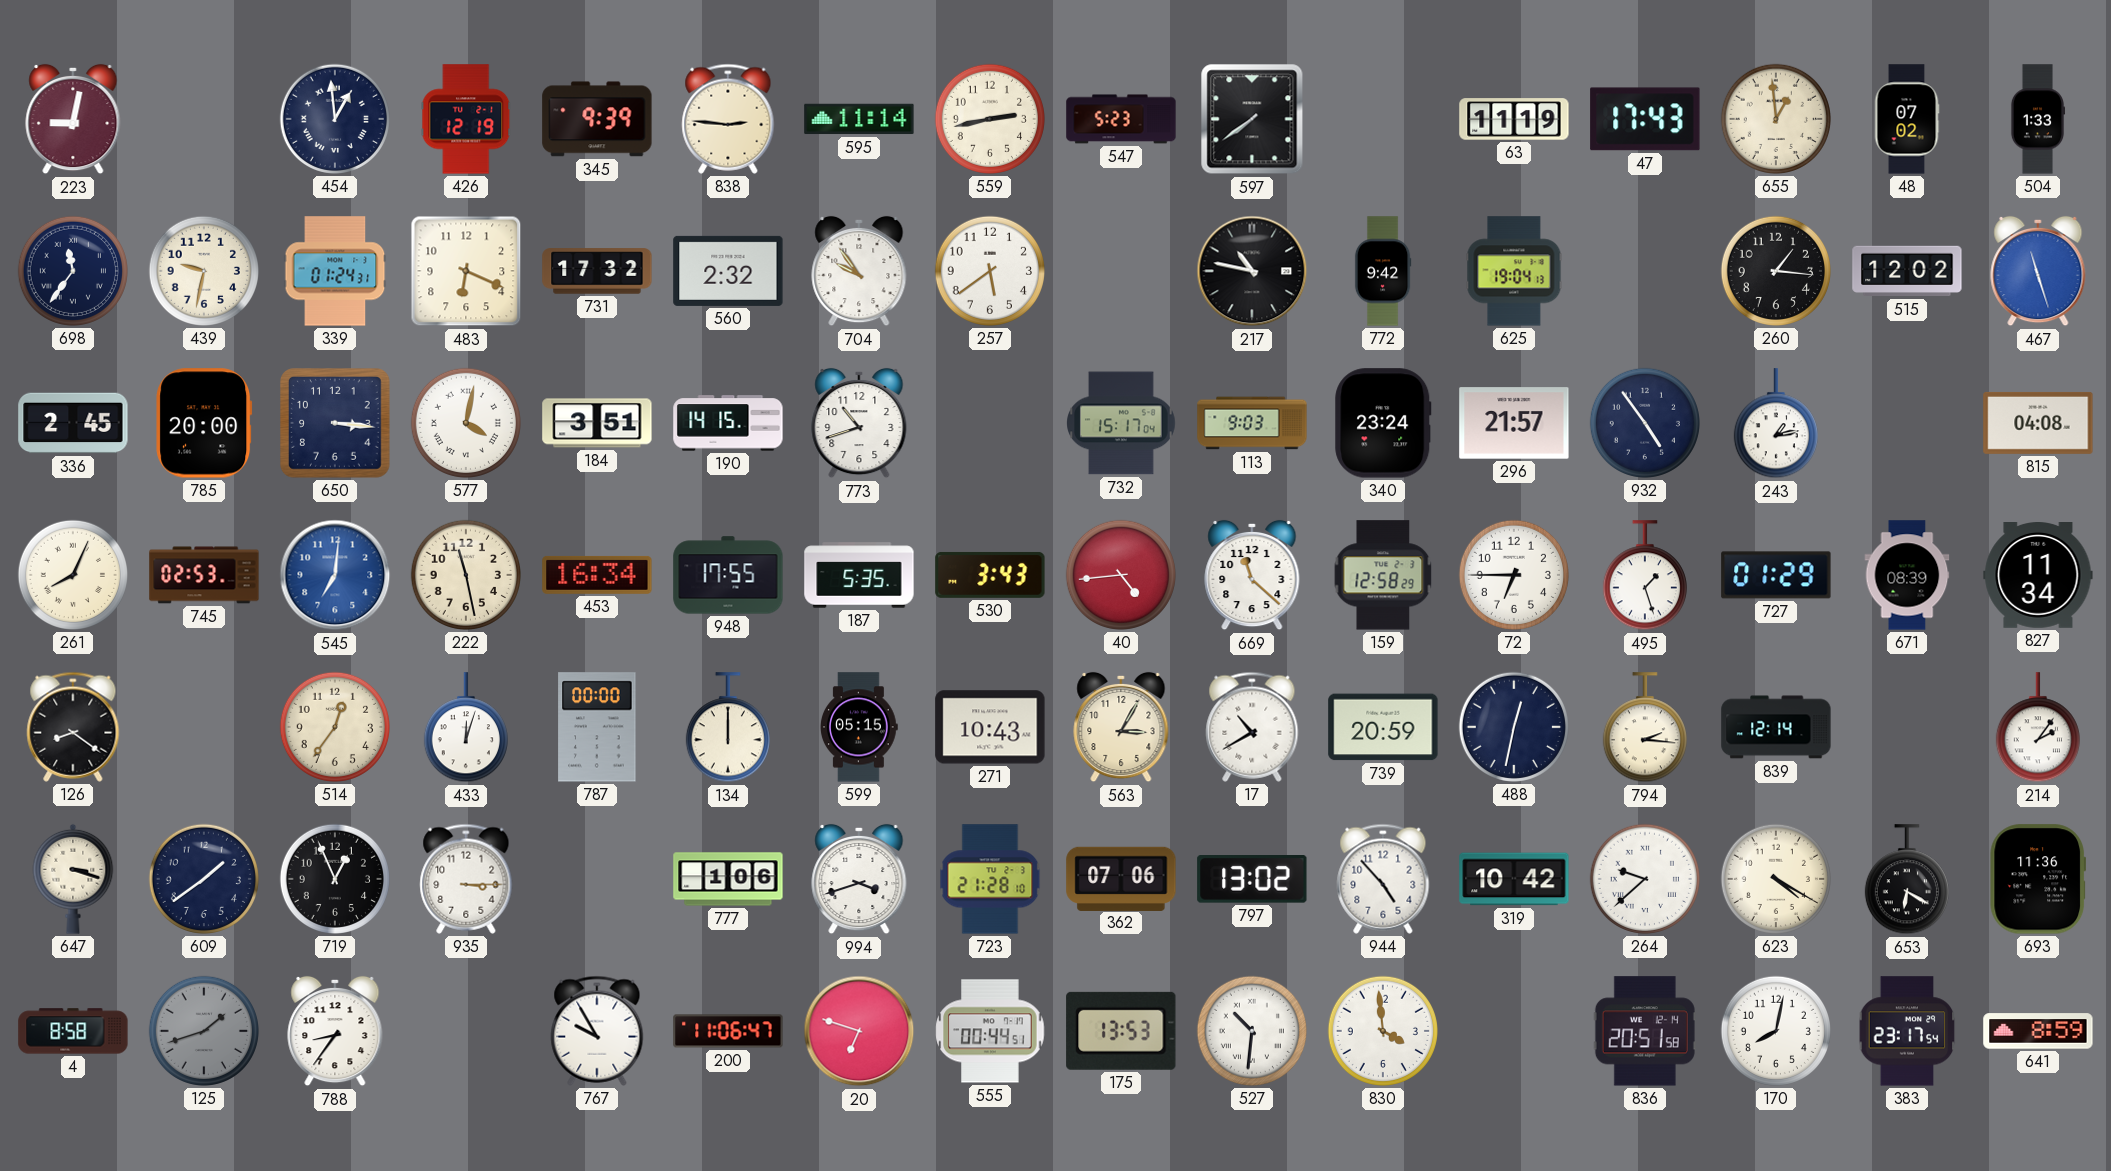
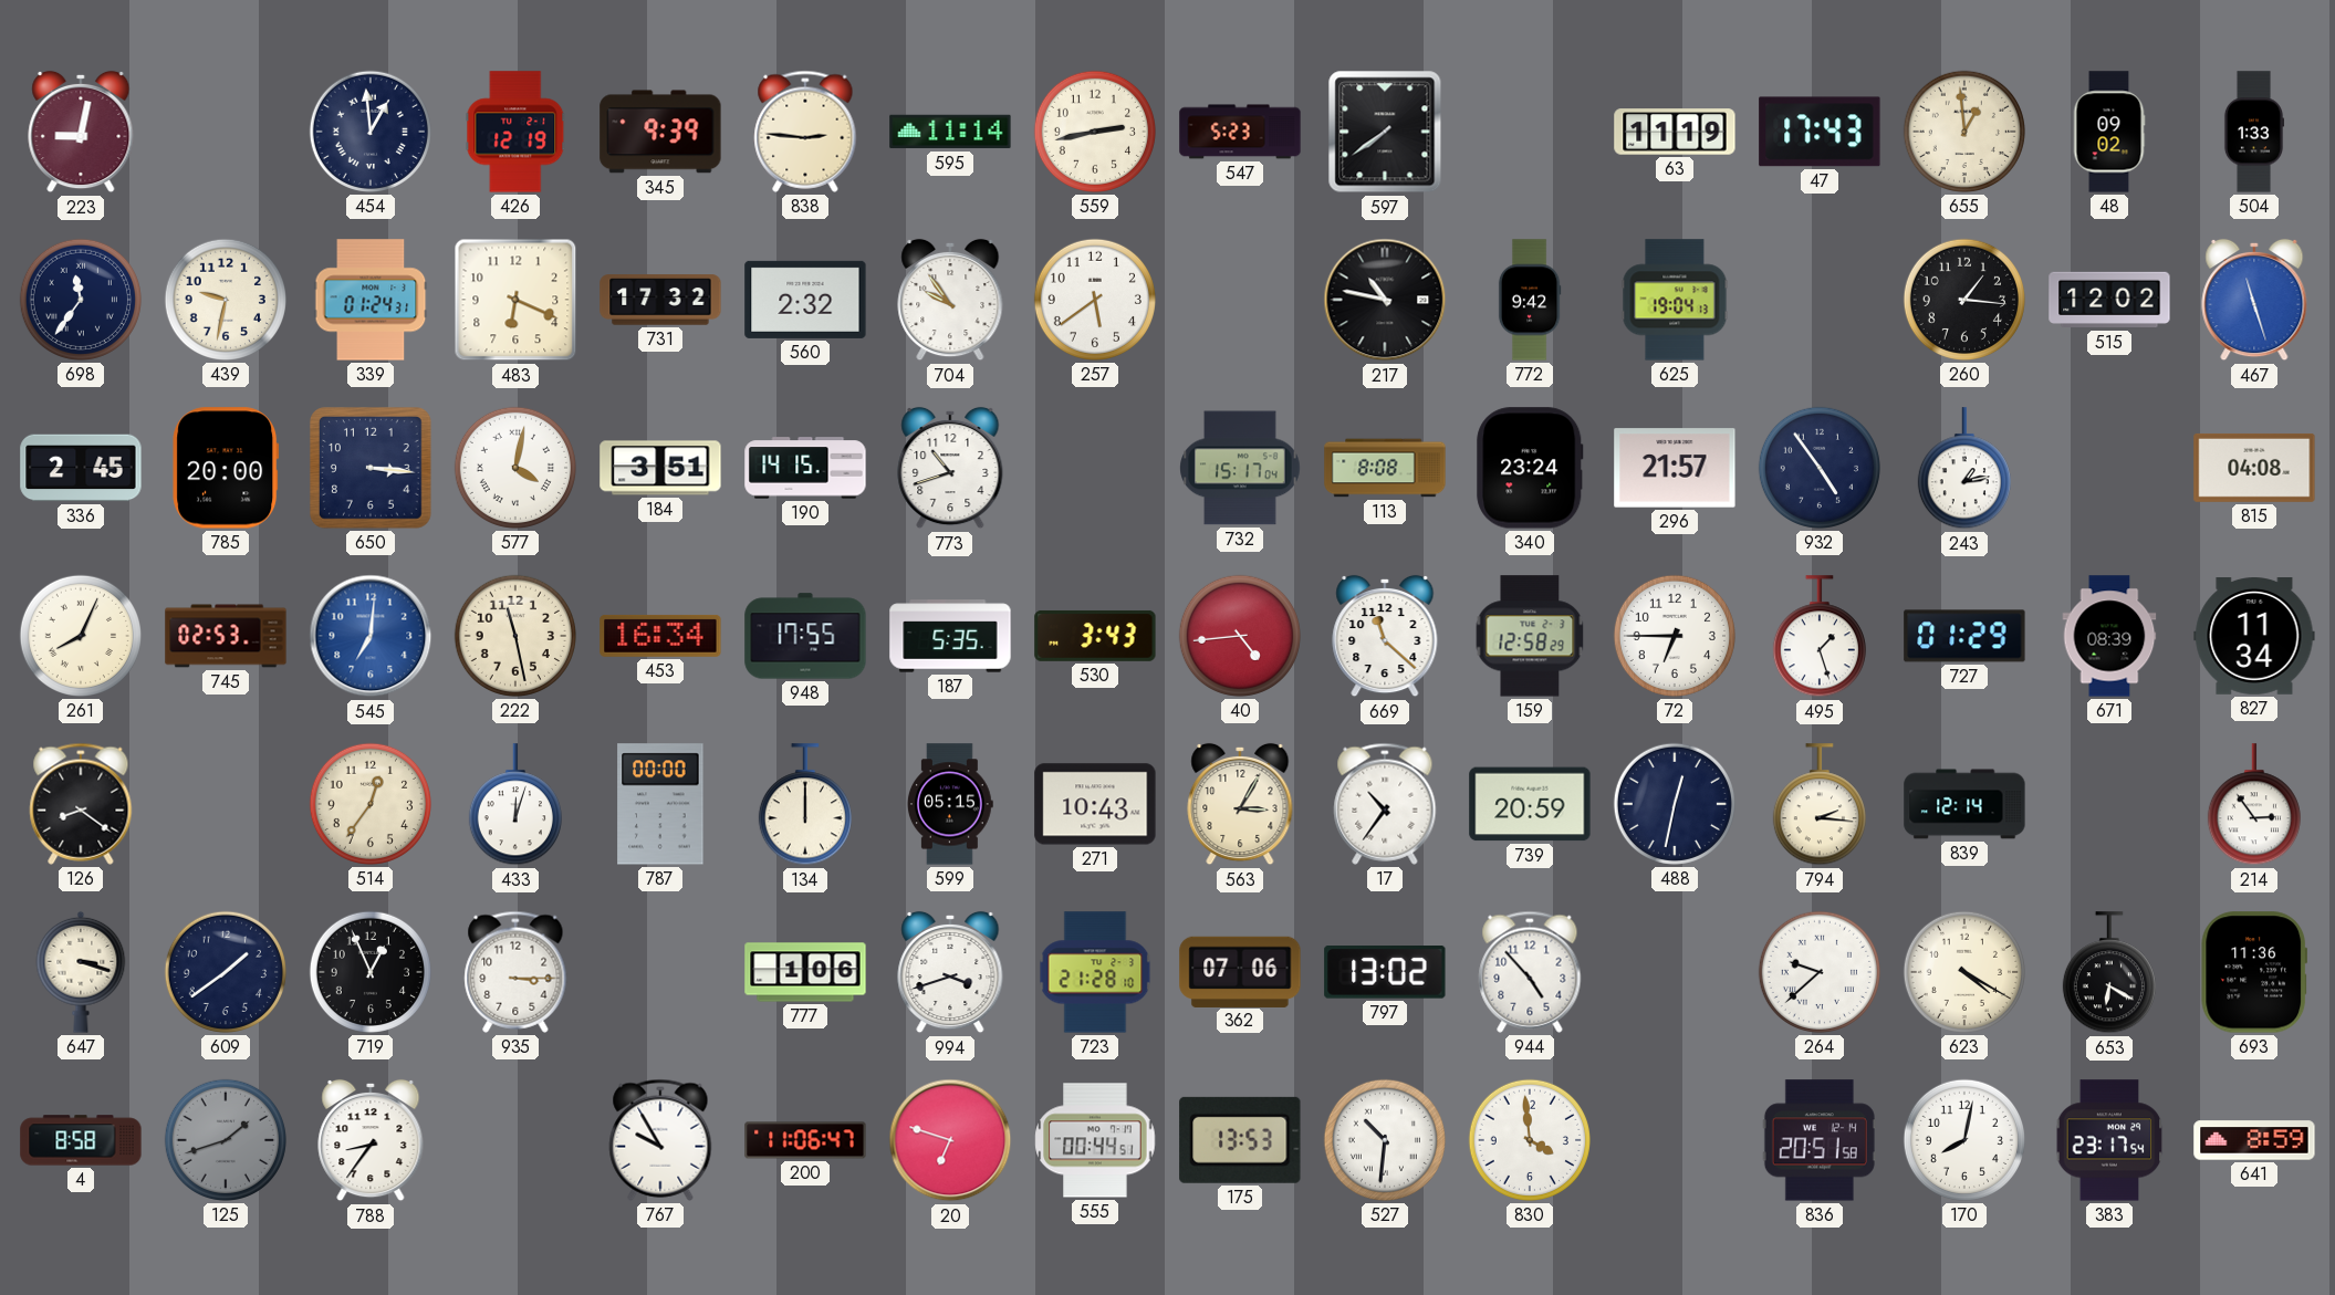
48: 07:02 -> 09:02
113: 9:03 -> 8:08
17: 10:40 -> 10:36
214: 2:06 -> 2:54
319: 10:42 -> none
